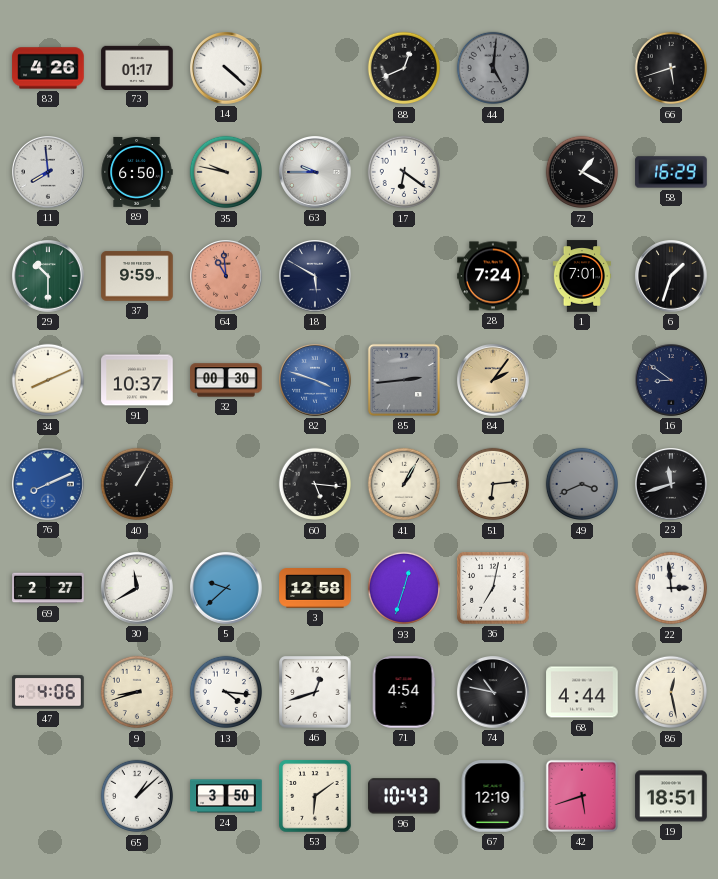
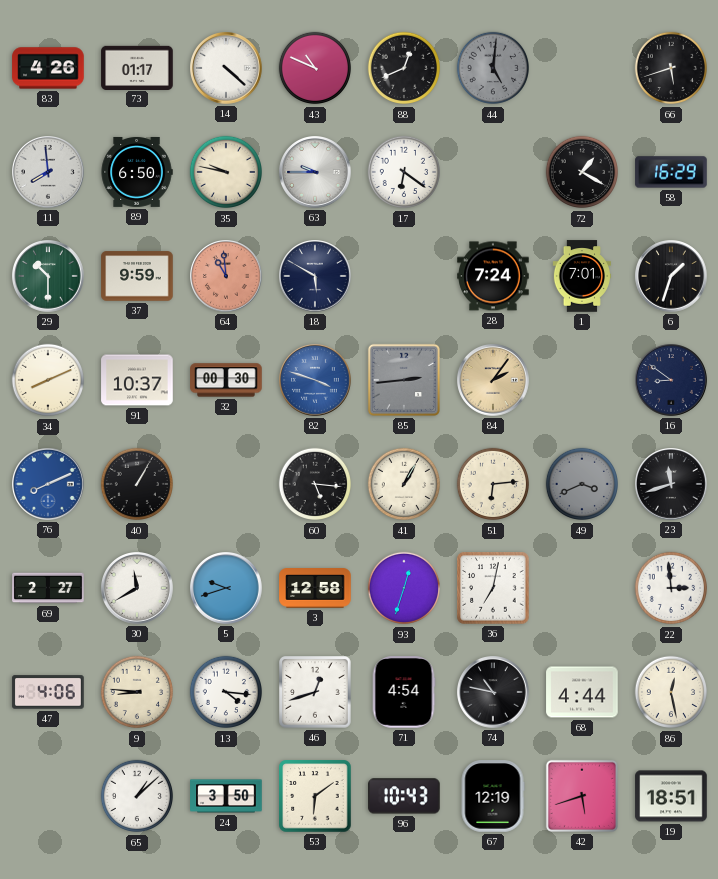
43: none -> 10:49
5: 9:38 -> 9:42
9: 8:42 -> 8:46
